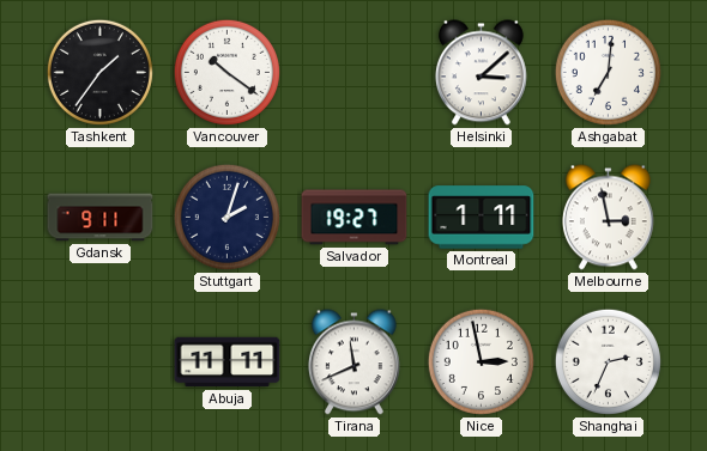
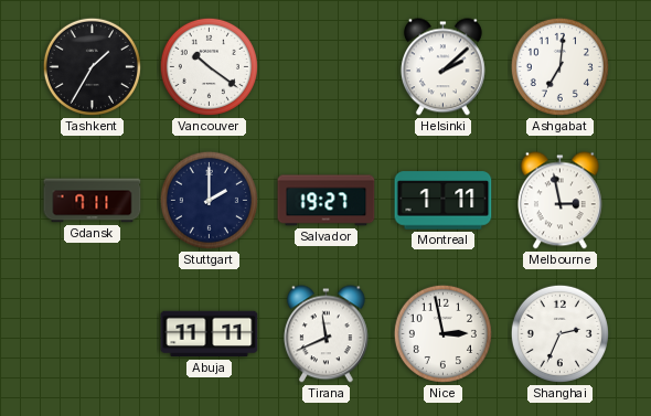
Tashkent: 1:36 -> 1:35
Helsinki: 3:08 -> 2:08
Gdansk: 9:11 -> 7:11
Stuttgart: 2:03 -> 2:00
